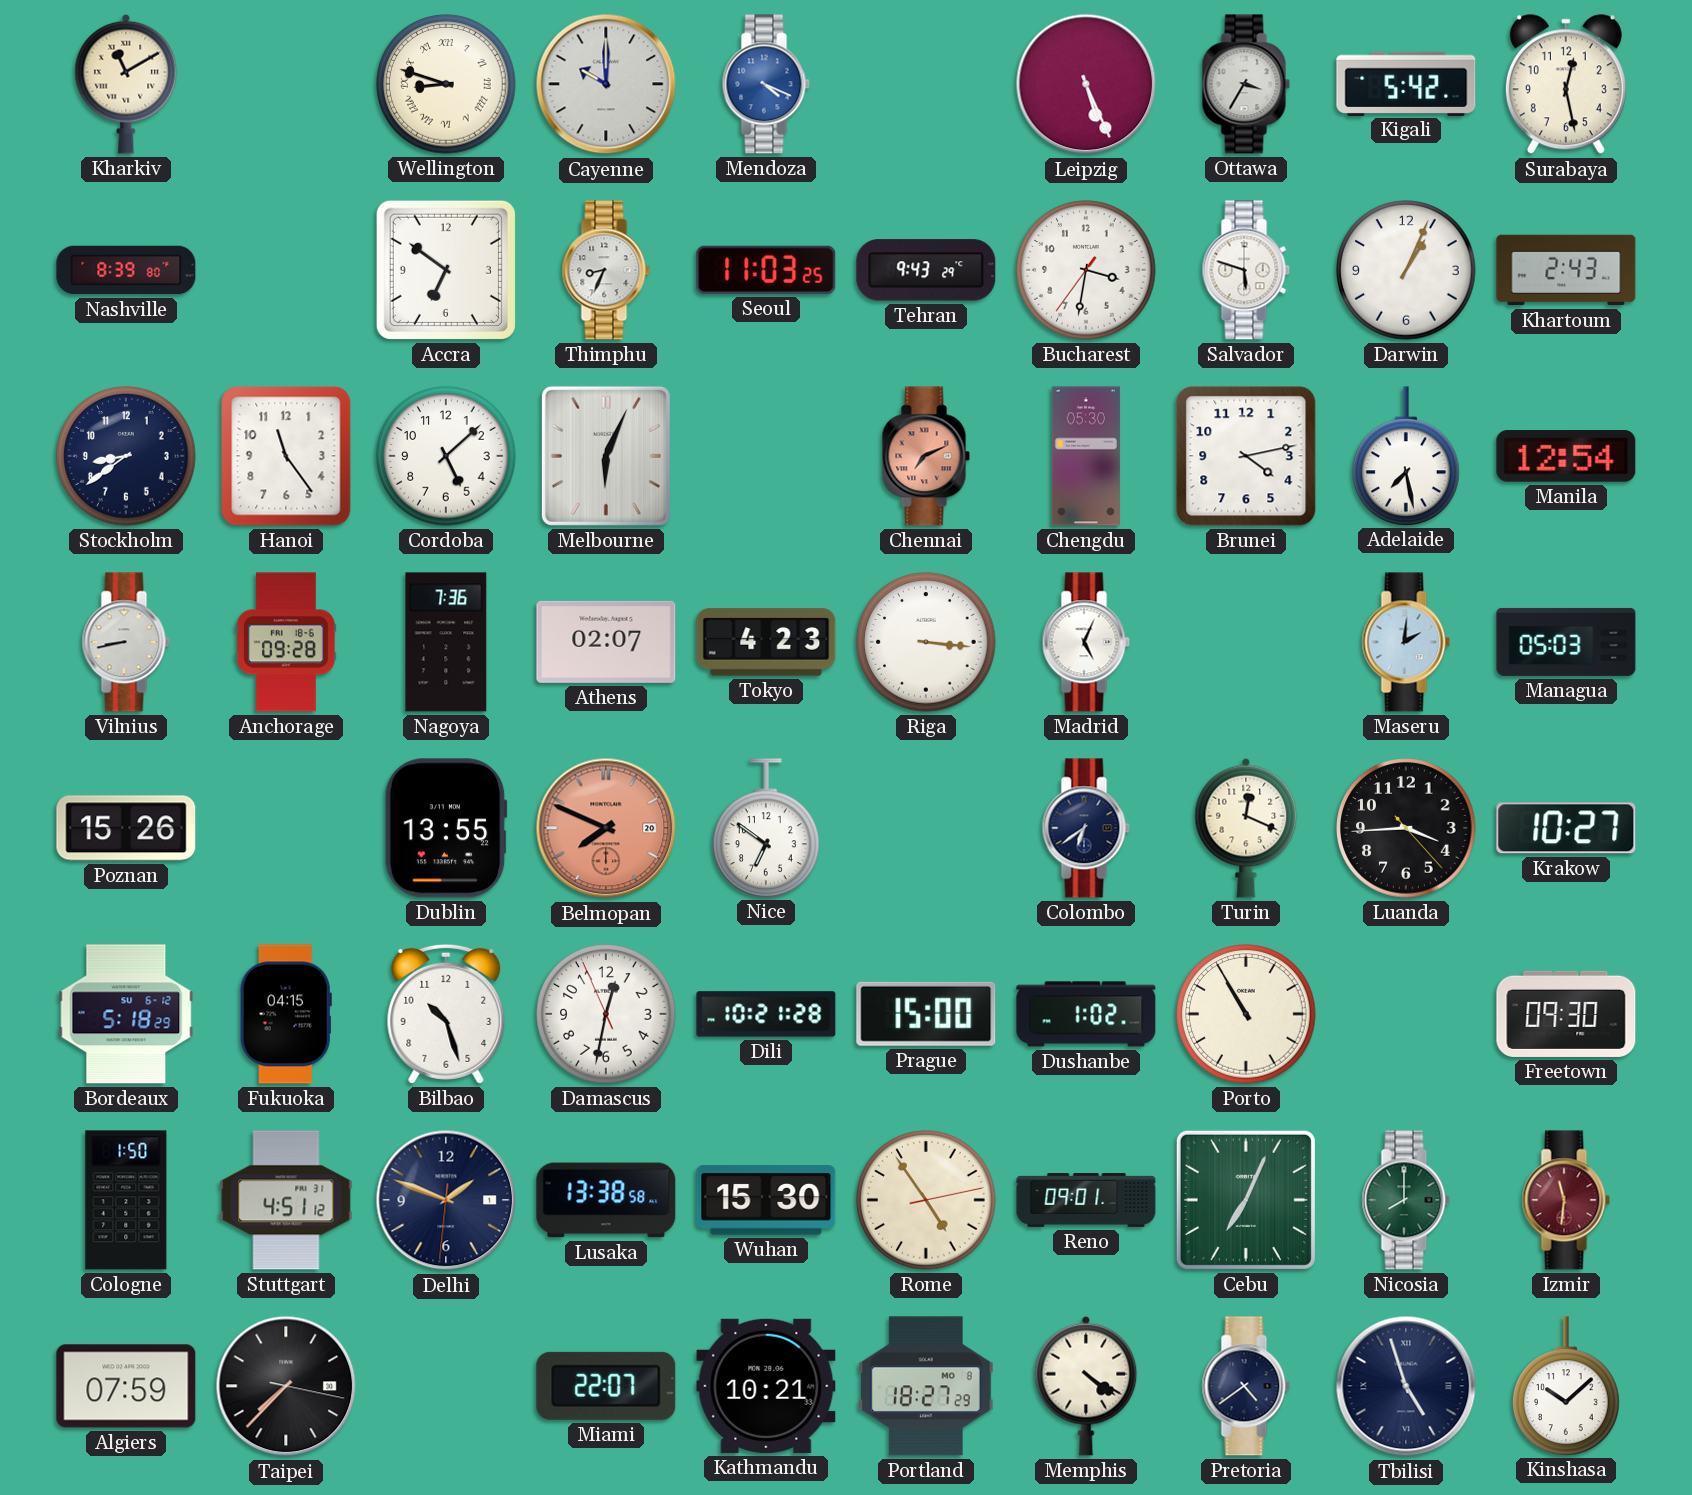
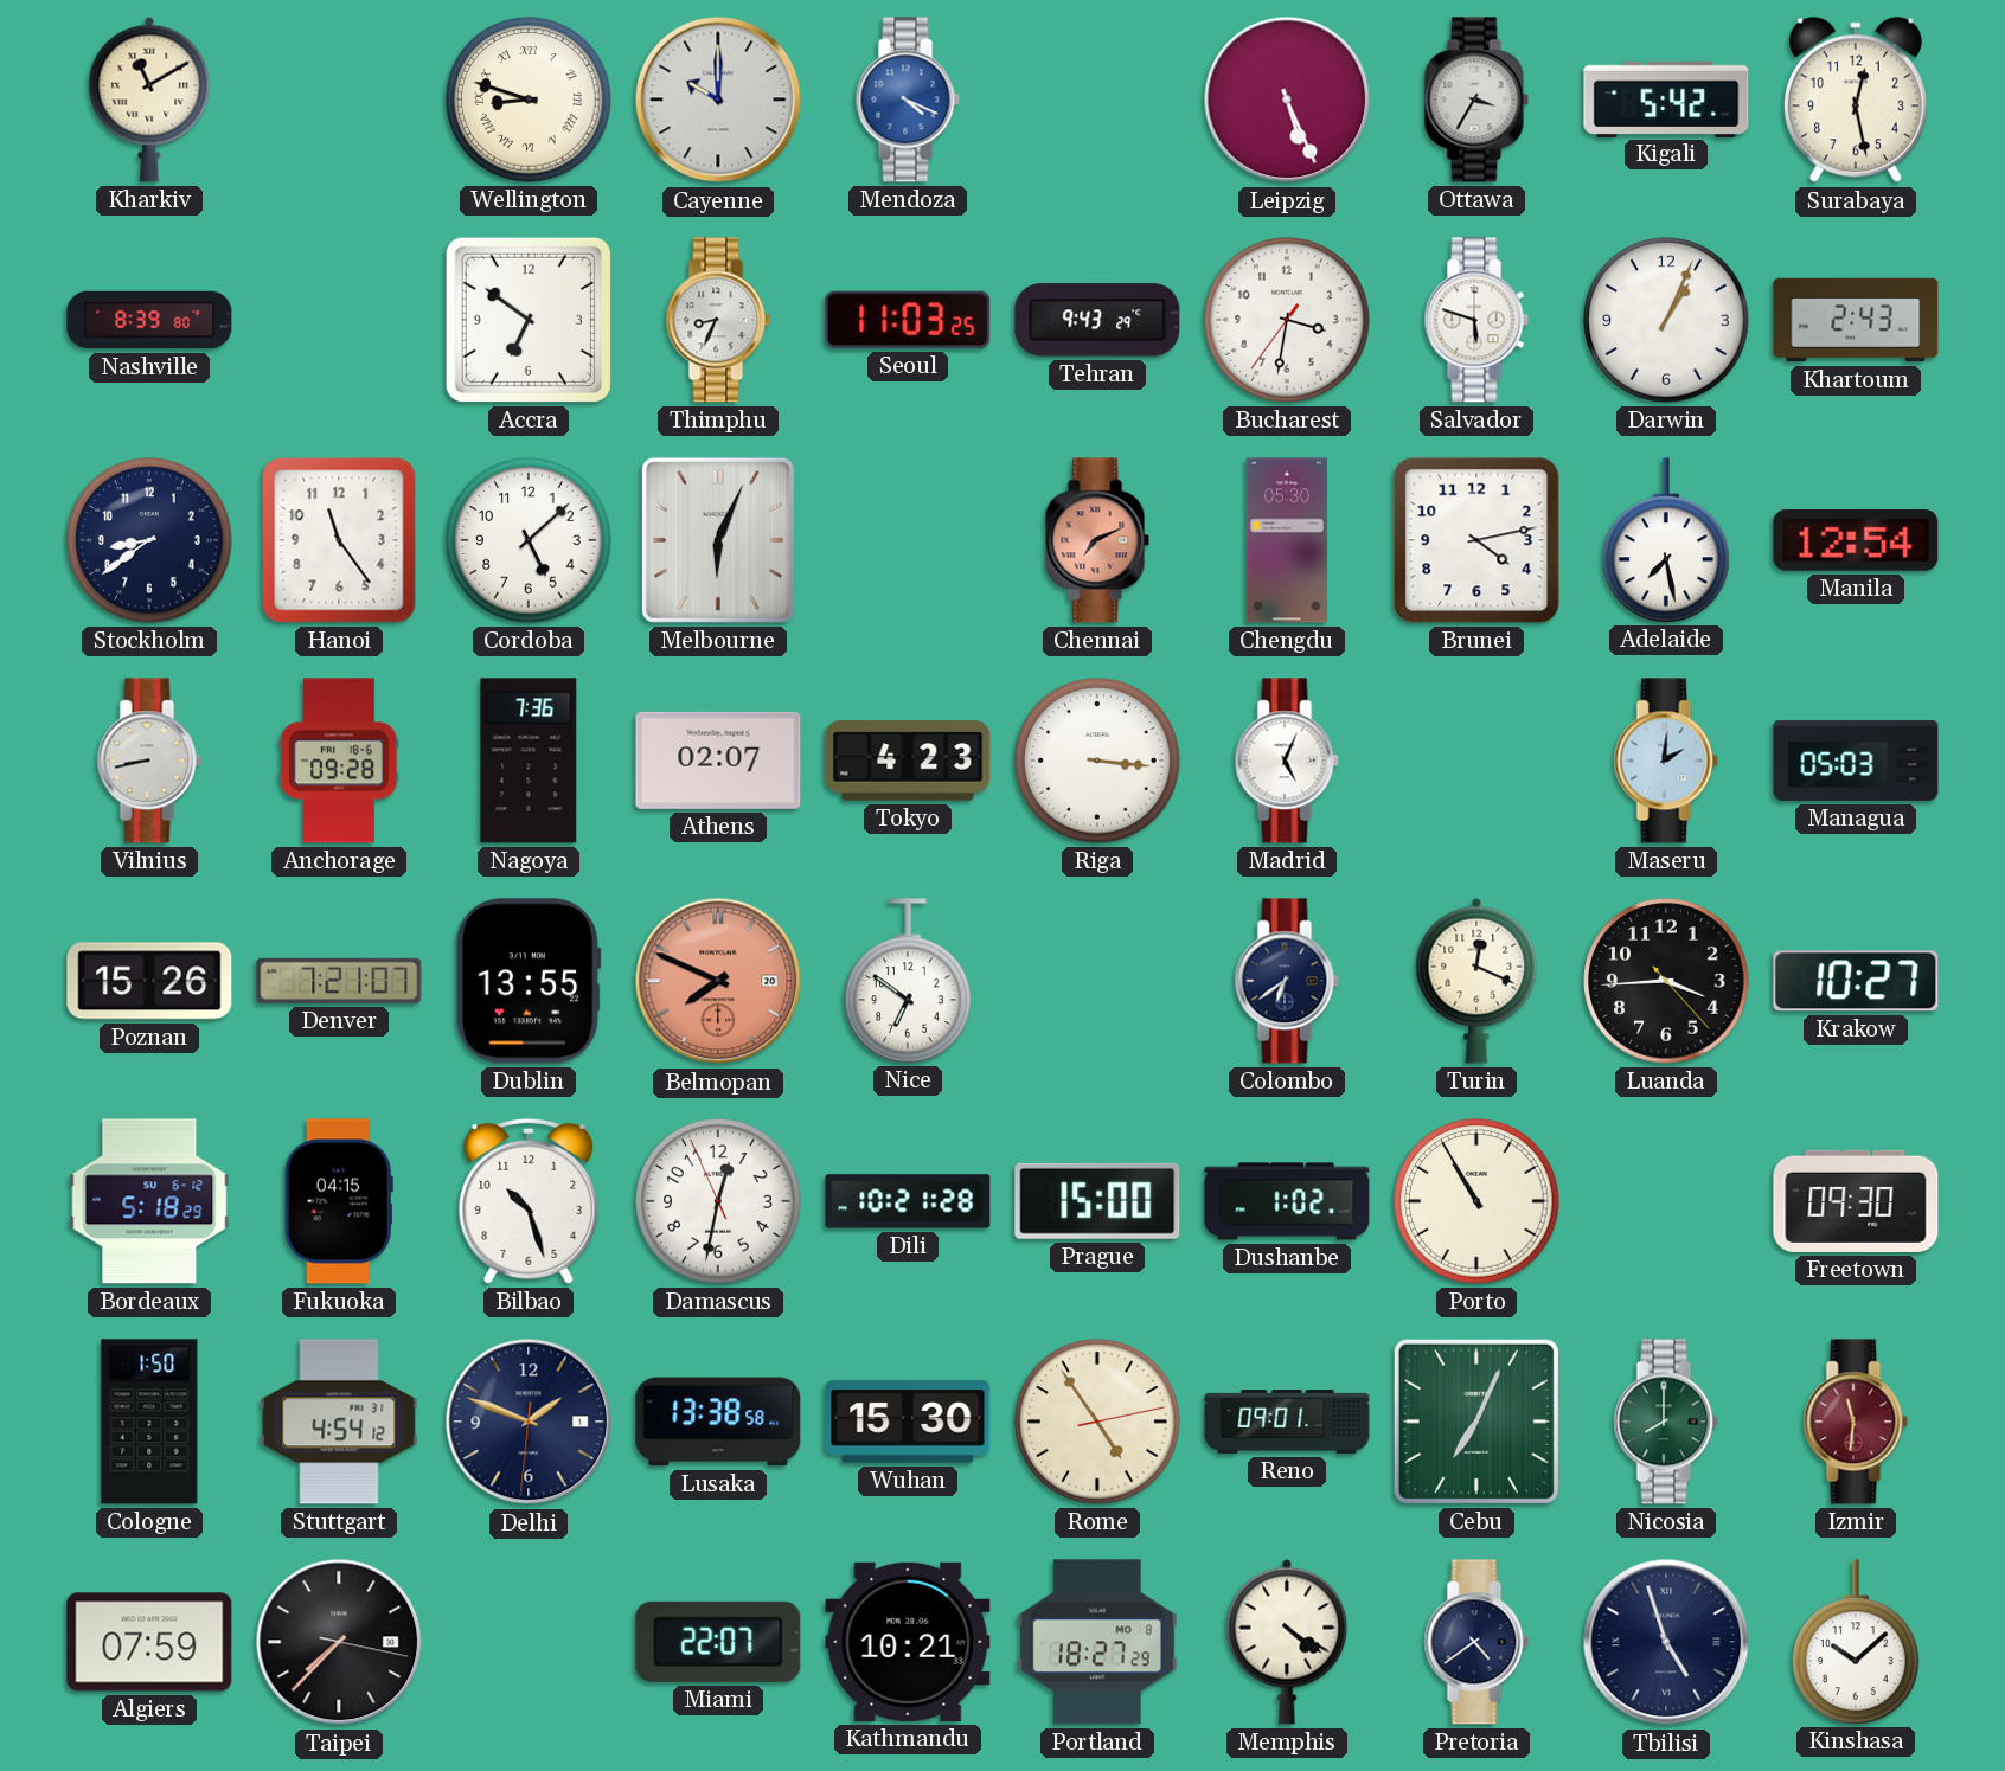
Denver: none -> 7:21
Stuttgart: 4:51 -> 4:54
